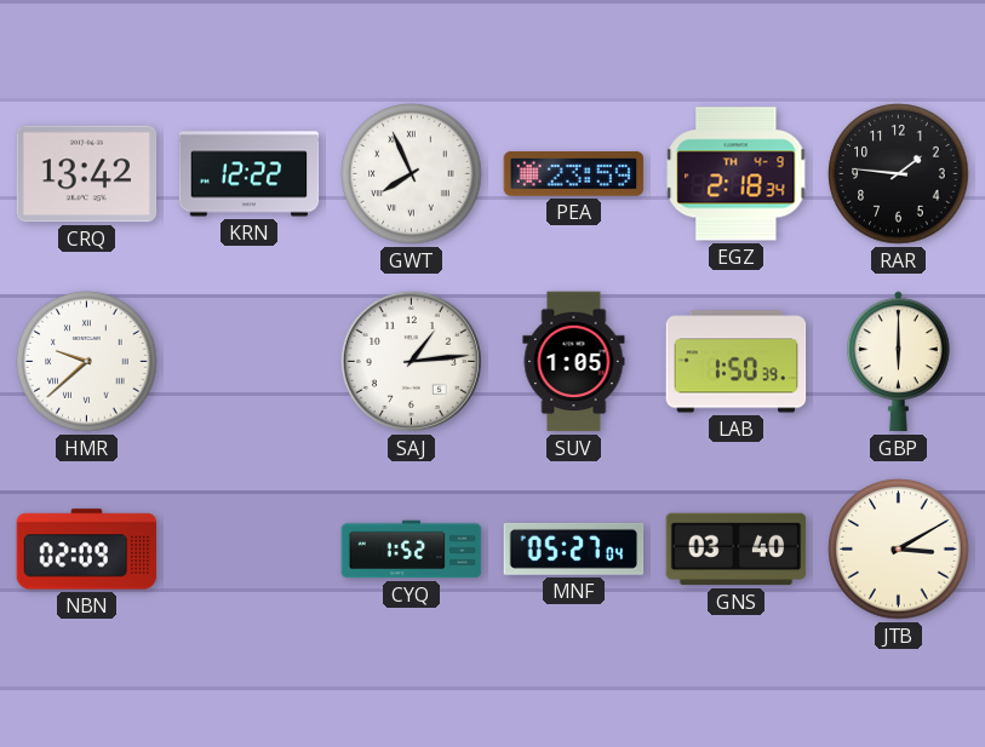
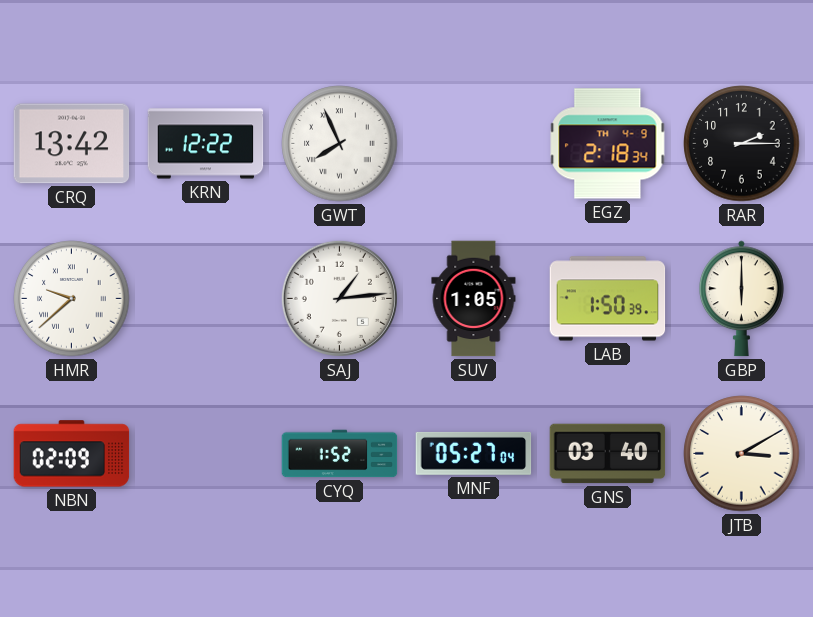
PEA: 23:59 -> none
RAR: 1:46 -> 2:15
